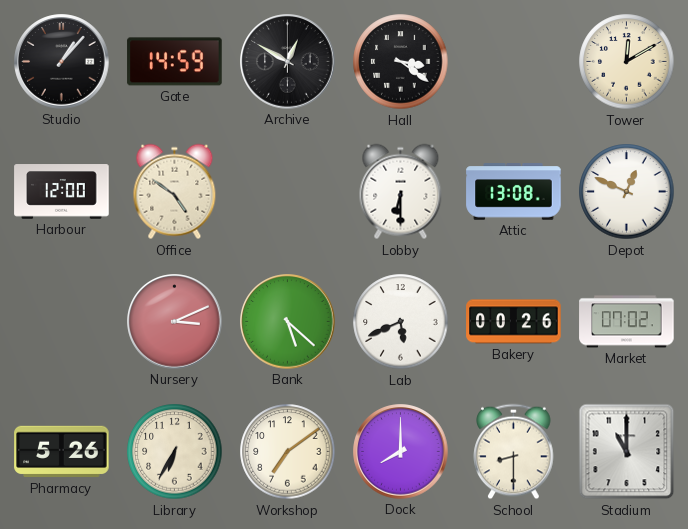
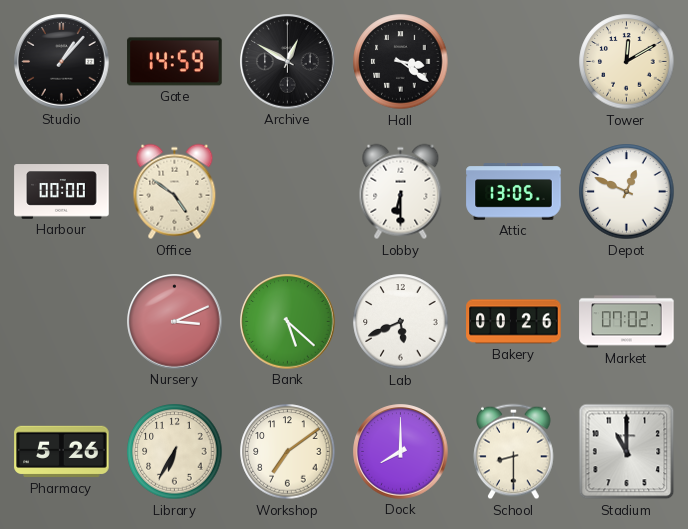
Harbour: 12:00 -> 00:00
Attic: 13:08 -> 13:05
